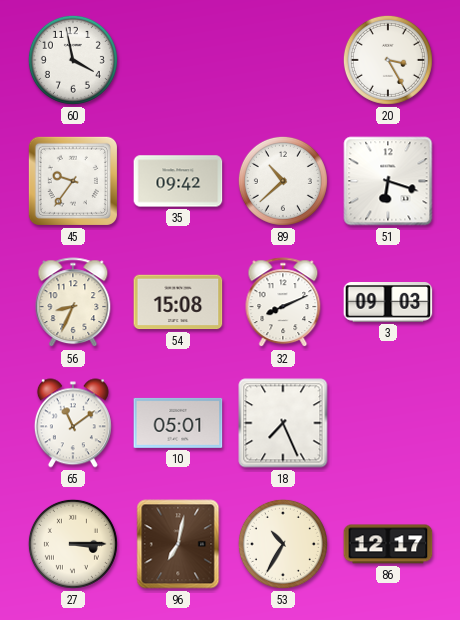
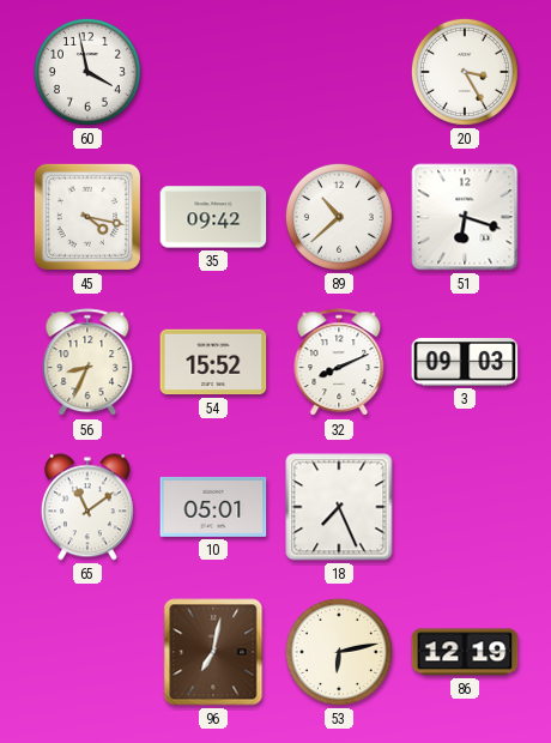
45: 9:36 -> 4:17
54: 15:08 -> 15:52
27: 3:15 -> none
53: 10:35 -> 6:13
86: 12:17 -> 12:19
